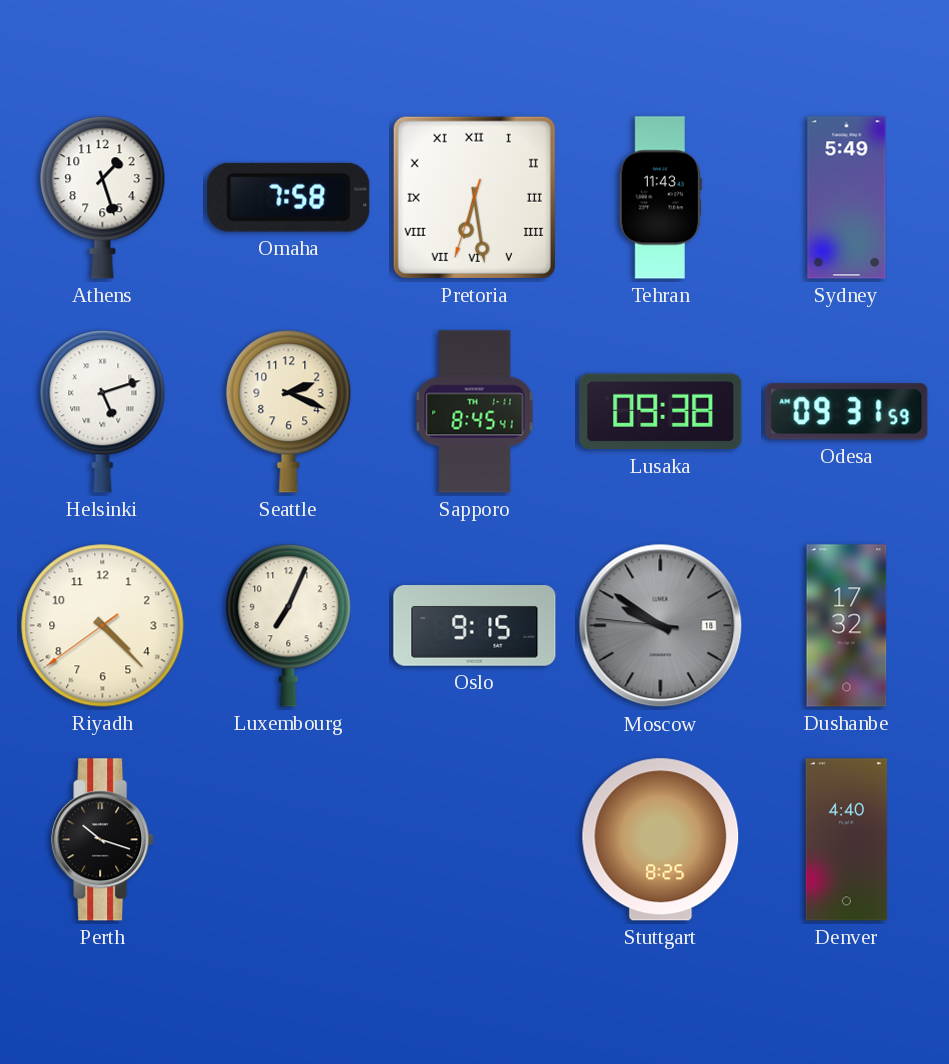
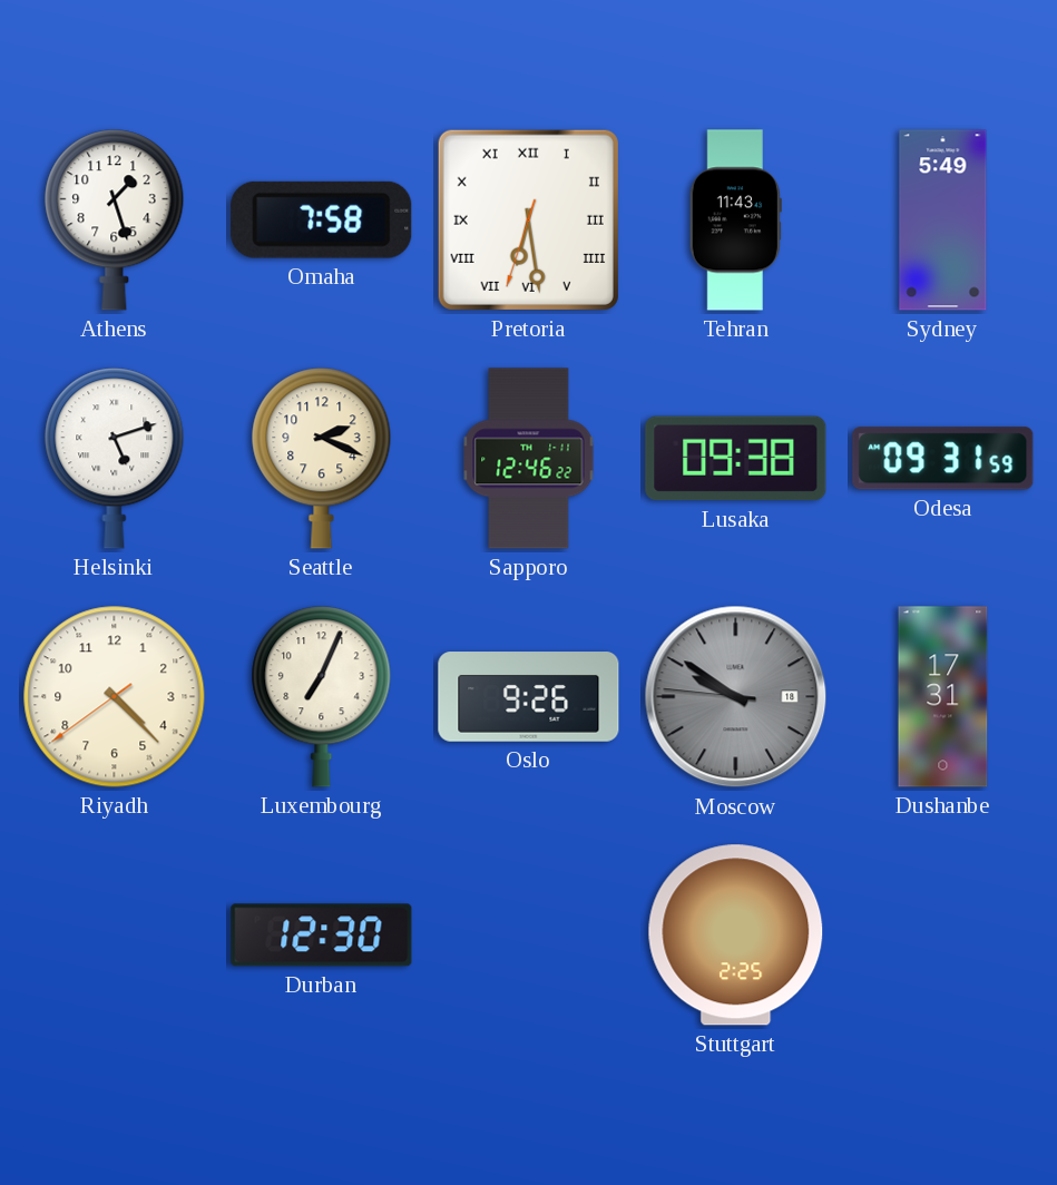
Sapporo: 8:45 -> 12:46
Oslo: 9:15 -> 9:26
Dushanbe: 17:32 -> 17:31
Perth: 10:18 -> none
Durban: none -> 12:30
Stuttgart: 8:25 -> 2:25
Denver: 4:40 -> none
